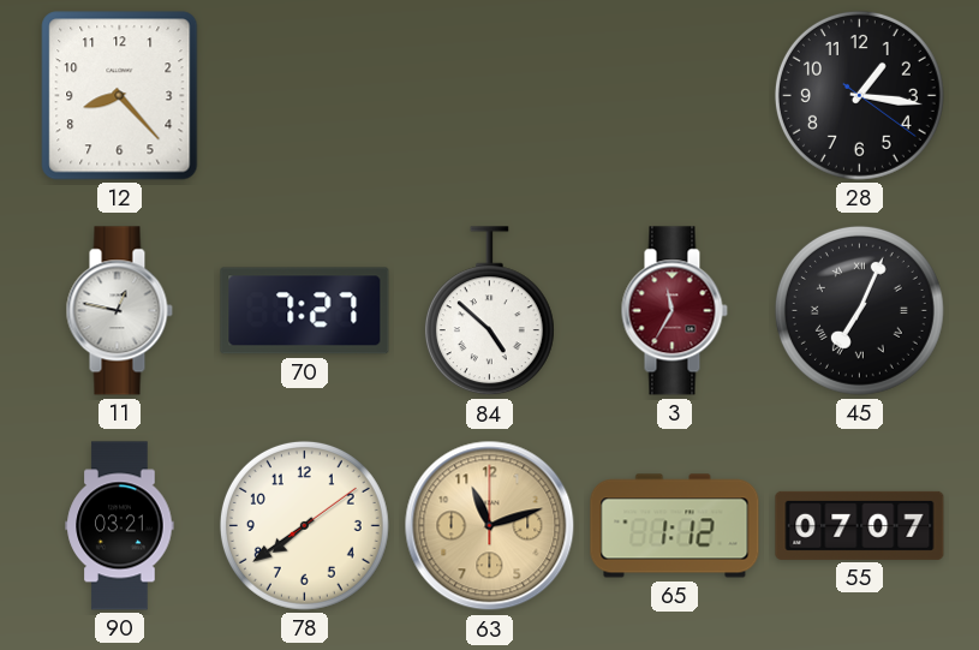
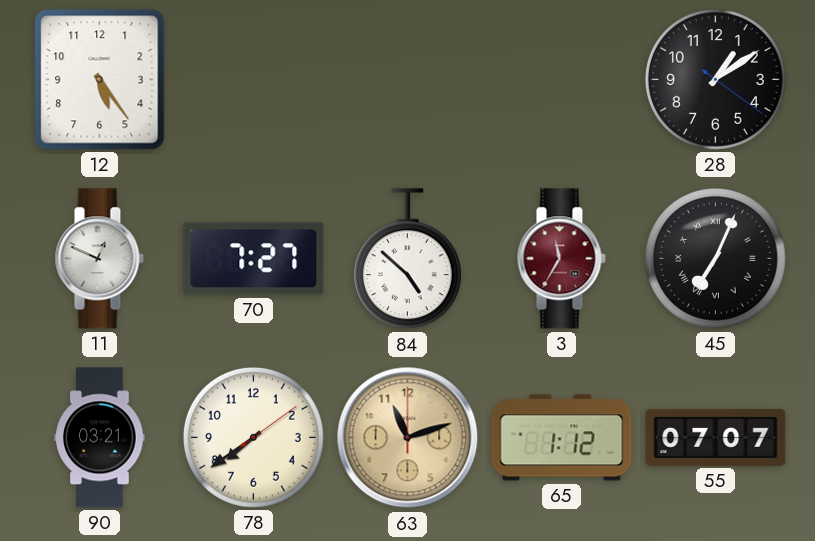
12: 8:23 -> 5:24
28: 1:16 -> 1:09
11: 12:47 -> 12:49
